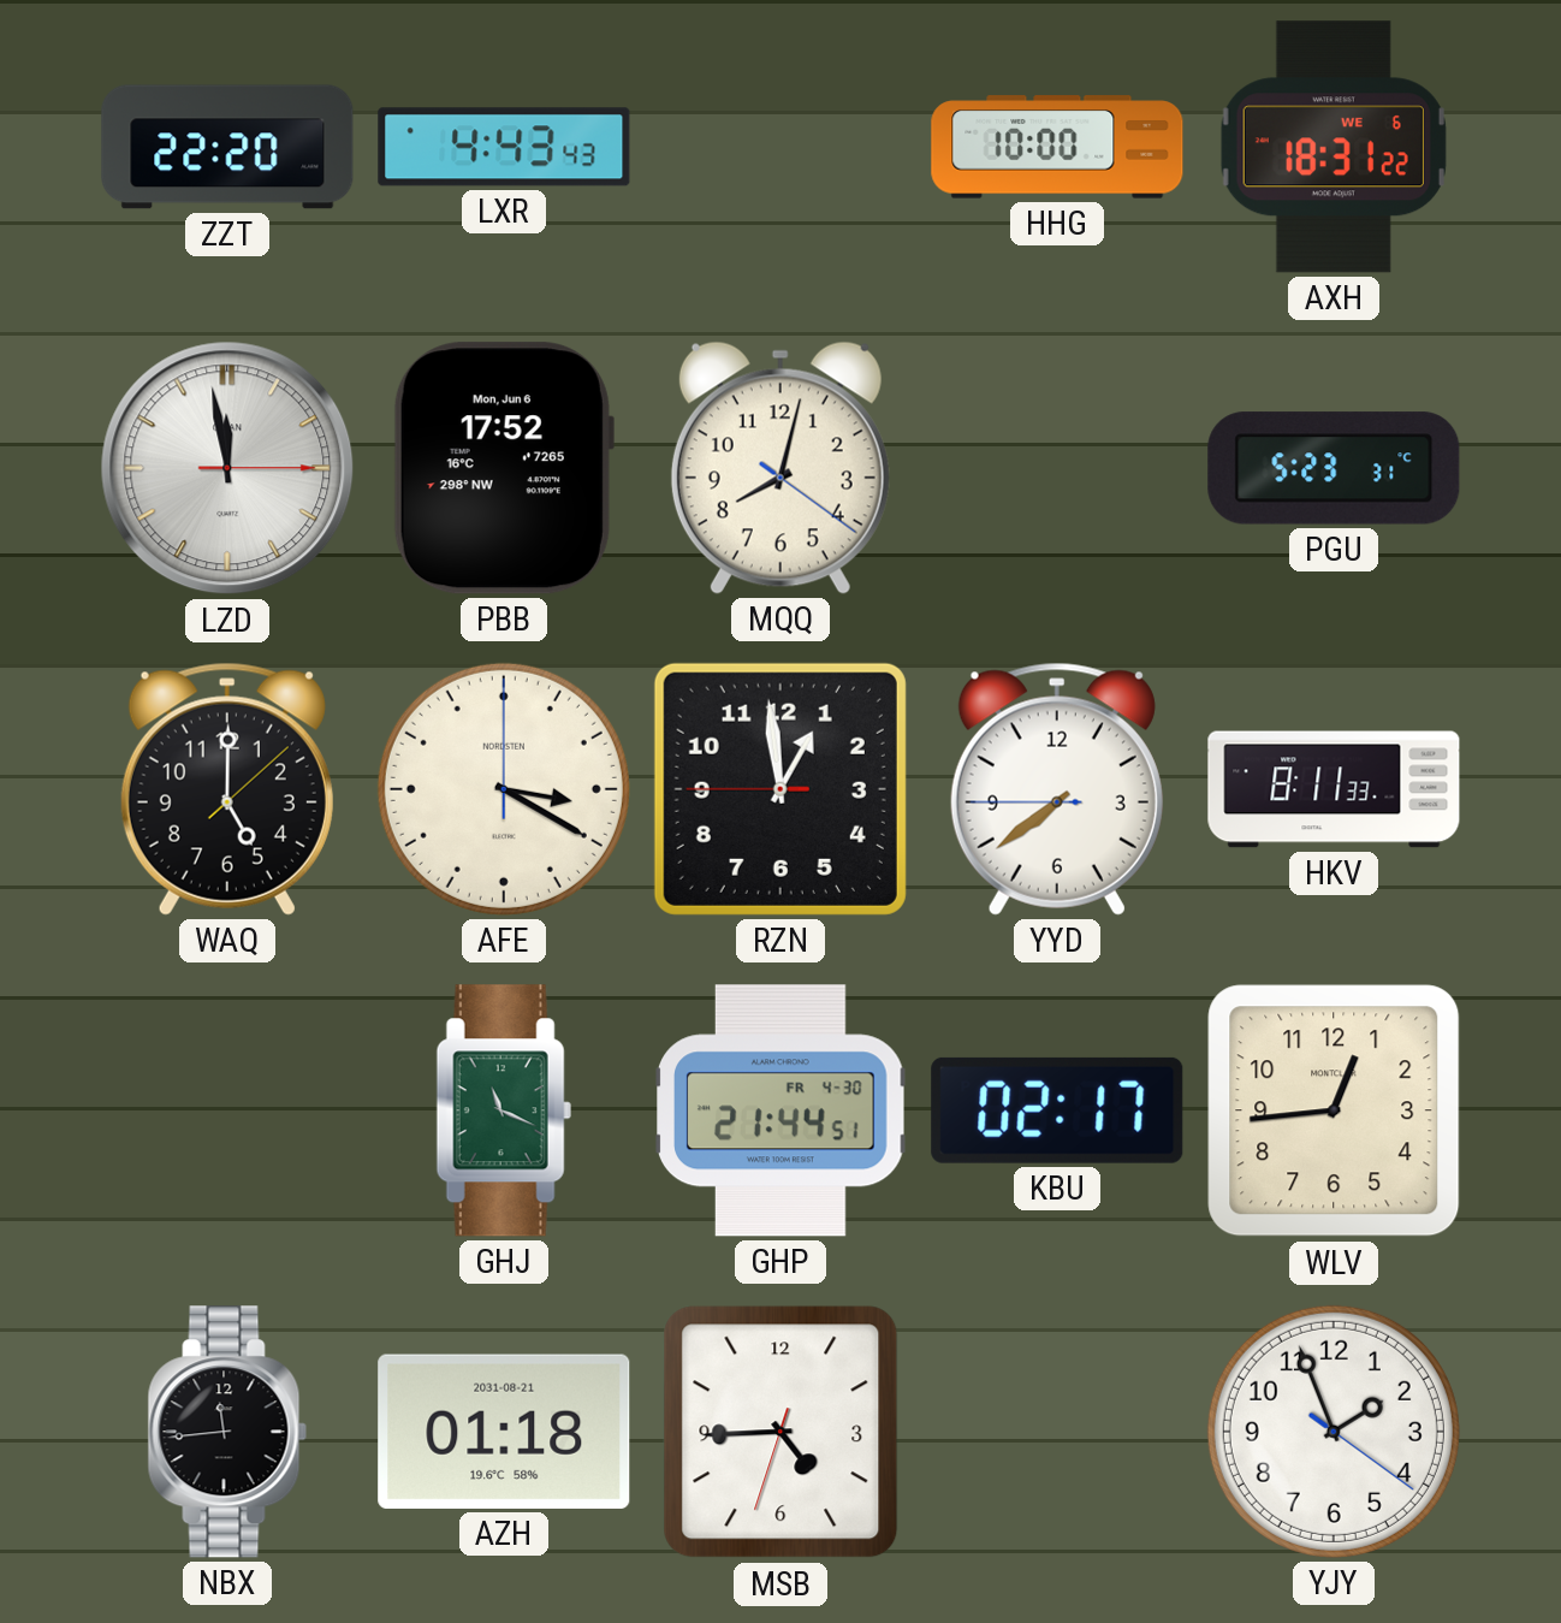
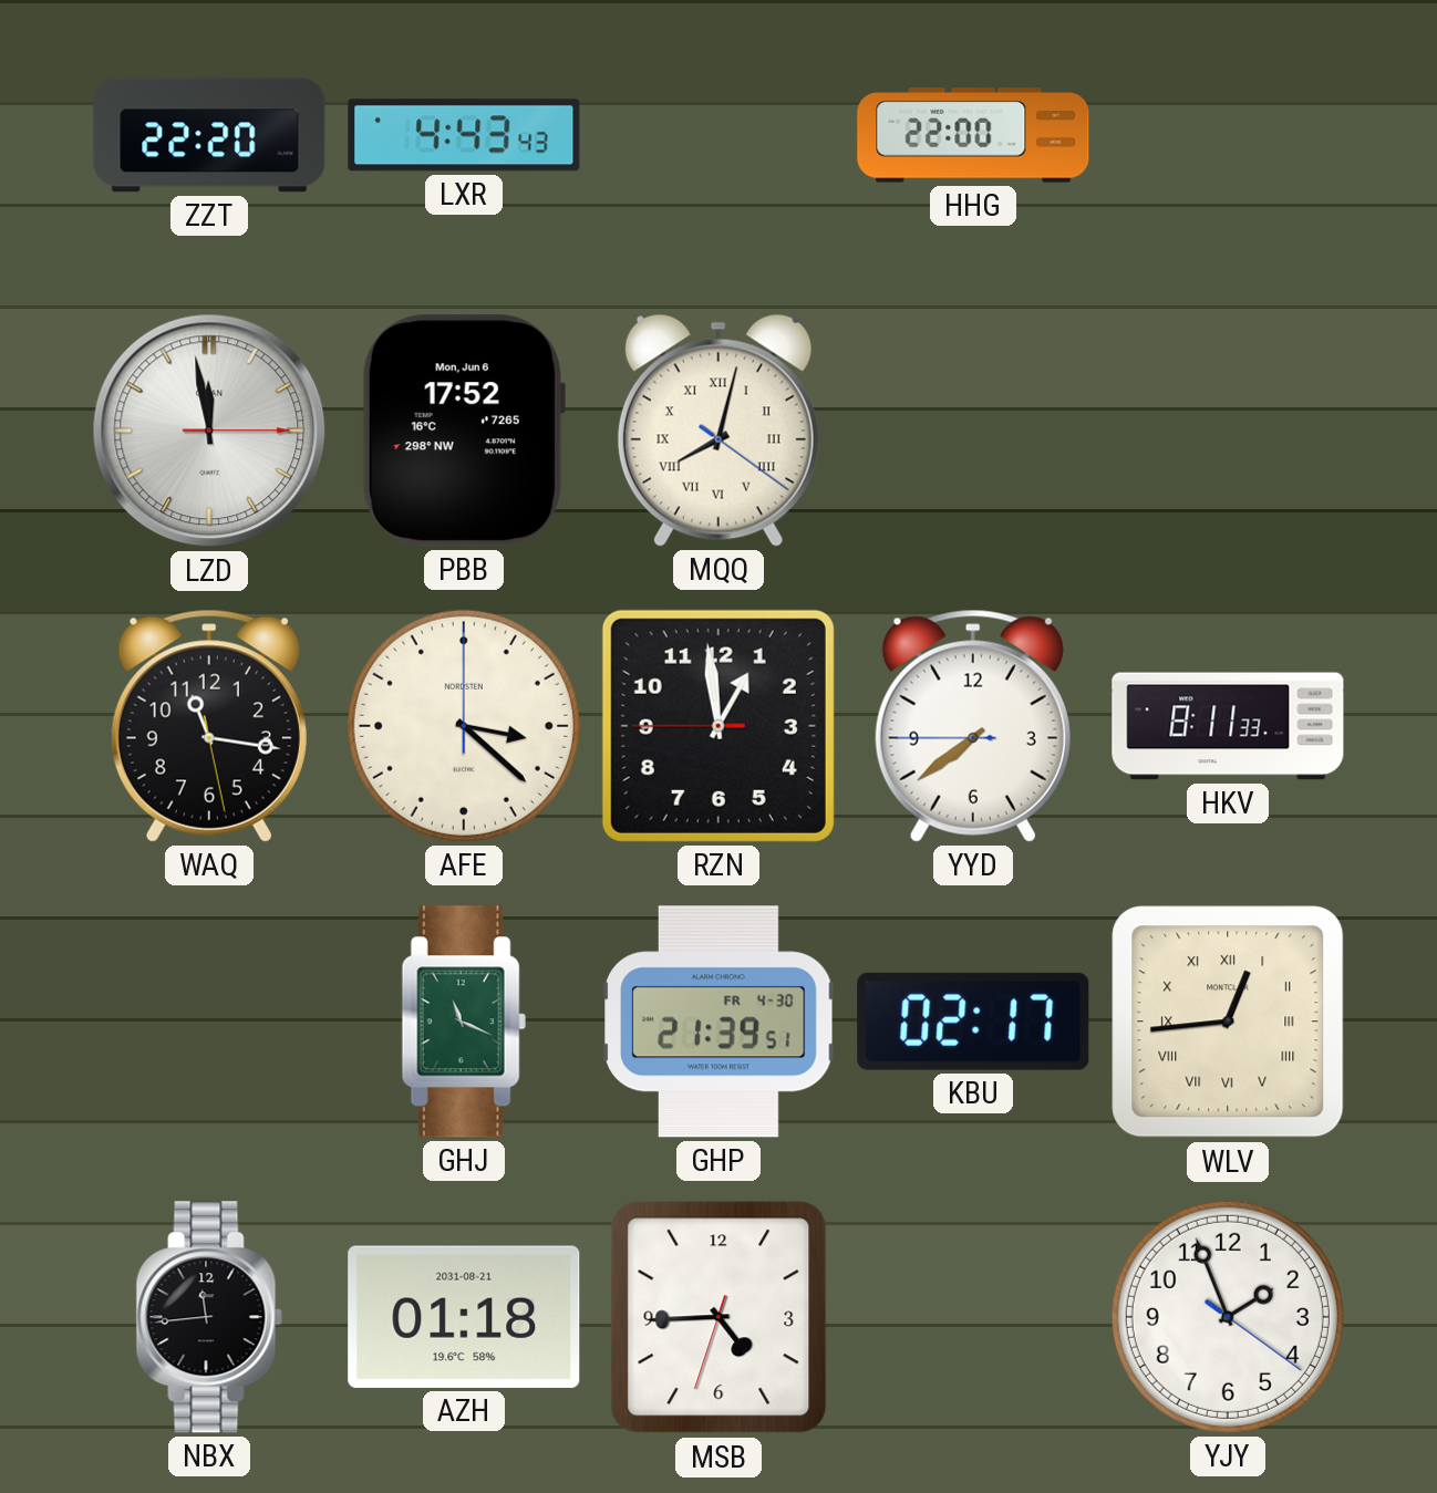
HHG: 10:00 -> 22:00
AXH: 18:31 -> none
MQQ numerals: Arabic -> Roman
PGU: 5:23 -> none
WAQ: 5:00 -> 11:16
AFE: 3:20 -> 3:22
GHP: 21:44 -> 21:39
WLV numerals: Arabic -> Roman
